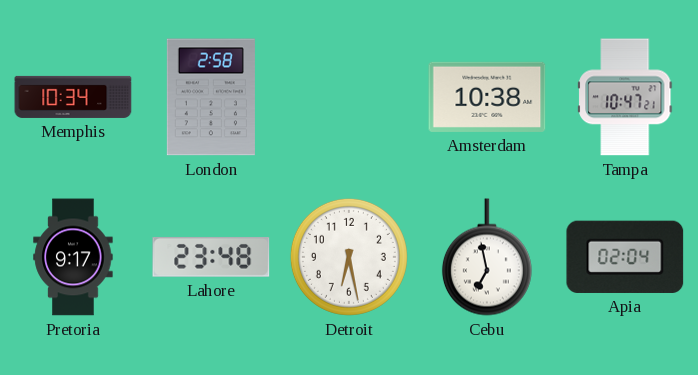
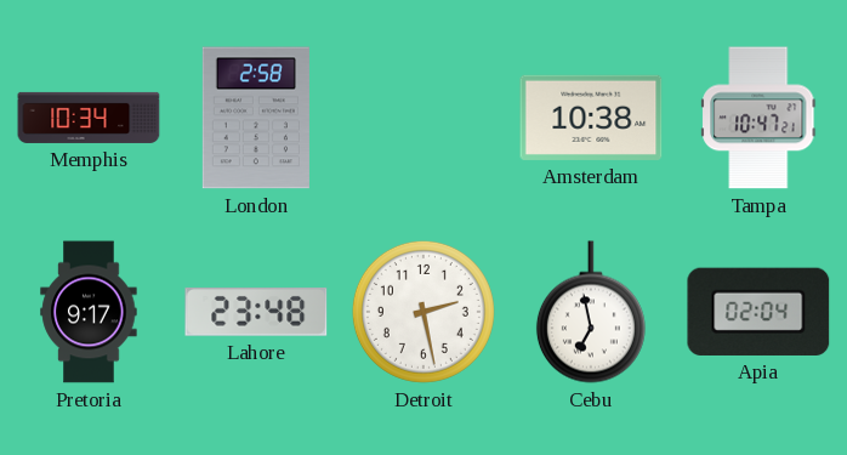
Detroit: 6:28 -> 2:28
